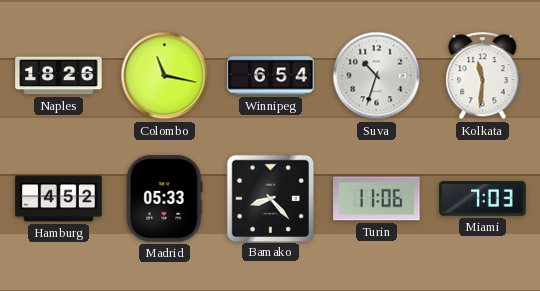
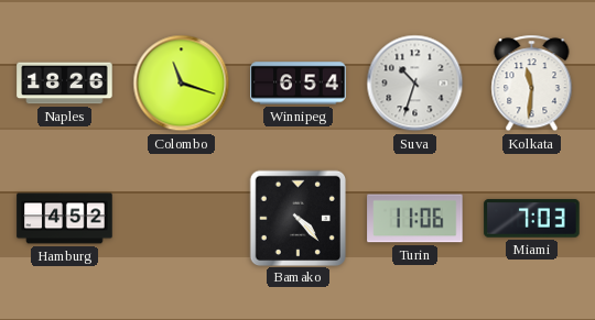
Colombo: 11:17 -> 11:18
Madrid: 05:33 -> none
Bamako: 8:23 -> 4:23
